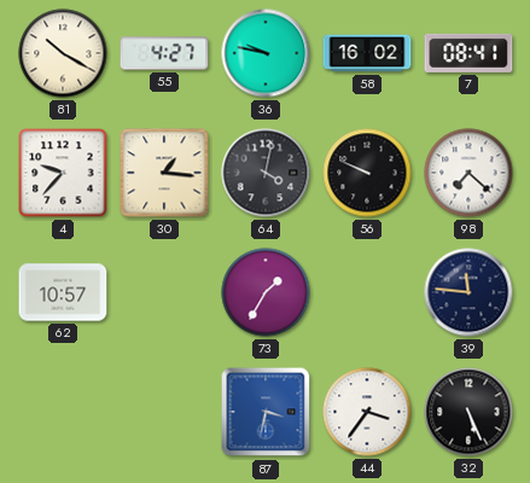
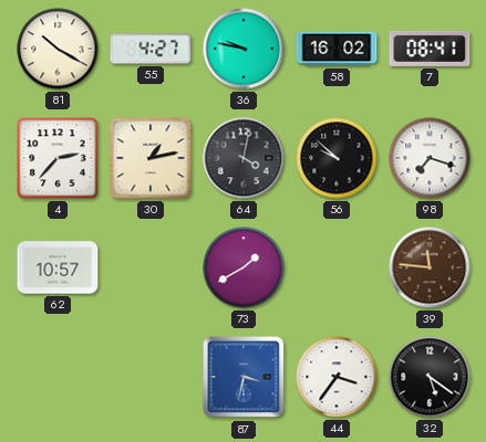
4: 9:37 -> 2:37
30: 1:16 -> 1:13
56: 9:49 -> 9:52
98: 7:22 -> 7:18
73: 1:35 -> 1:40
39 dial: navy -> brown
32: 5:26 -> 5:21
